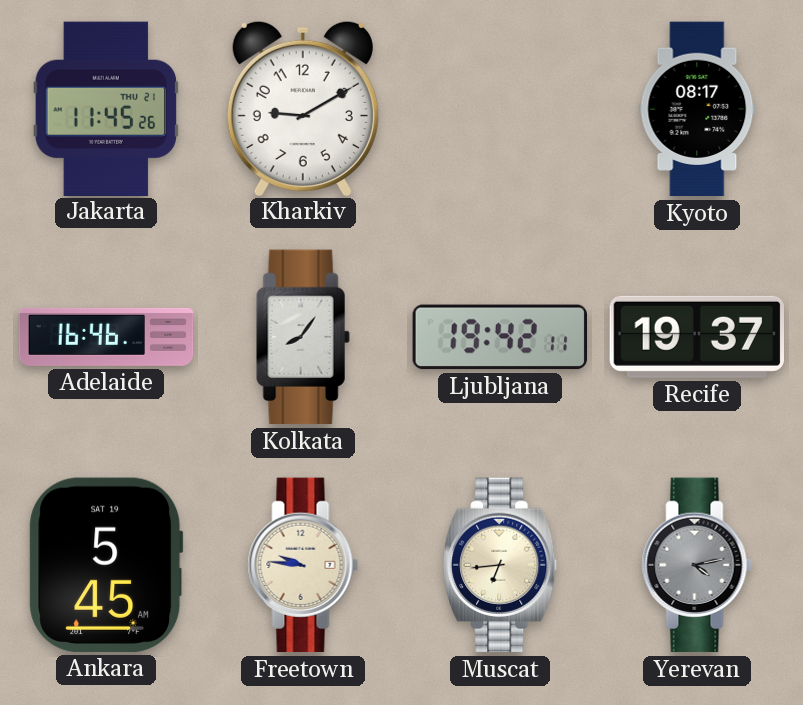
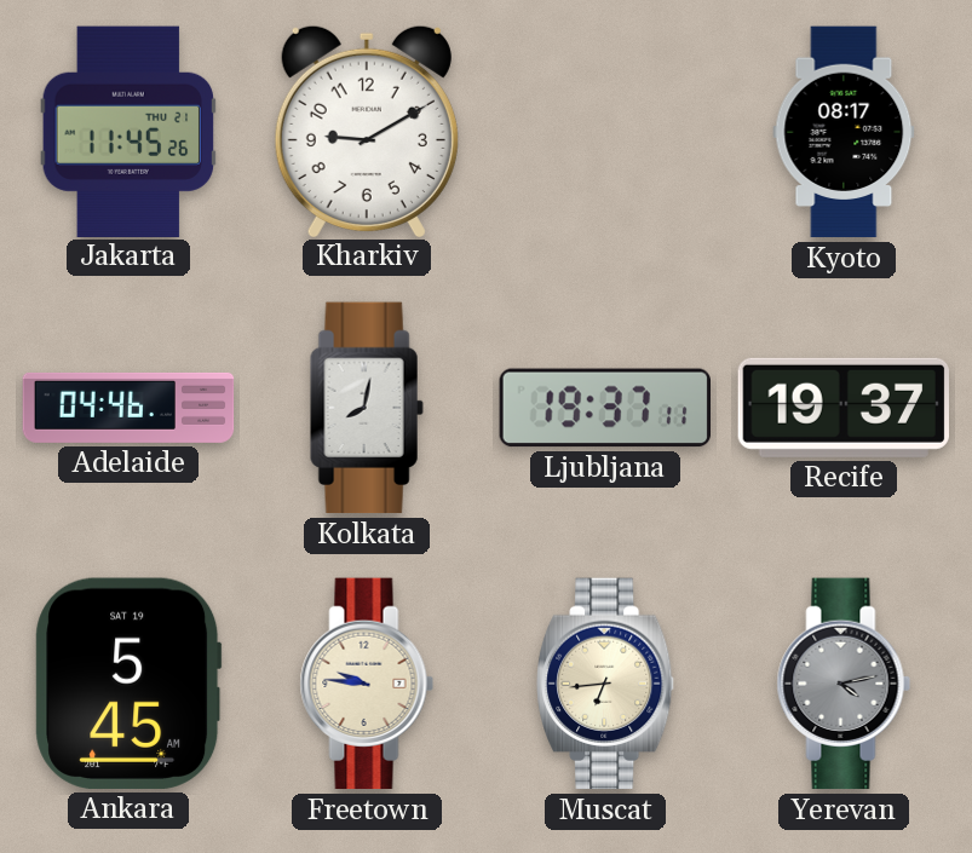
Adelaide: 16:46 -> 04:46
Kolkata: 8:06 -> 8:02
Ljubljana: 19:42 -> 19:37
